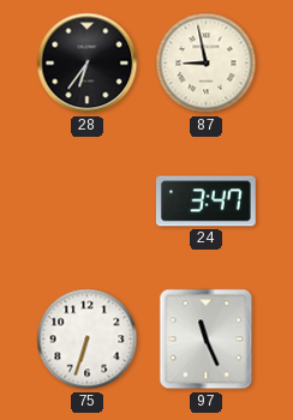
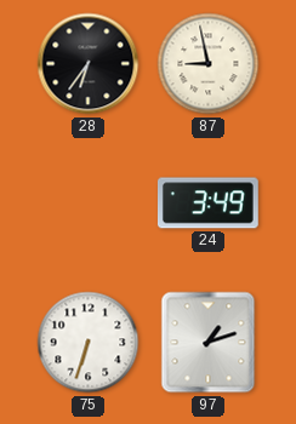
24: 3:47 -> 3:49
97: 11:26 -> 1:12
